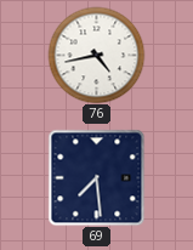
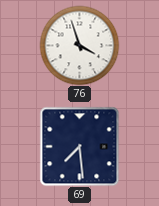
76: 4:43 -> 3:57
